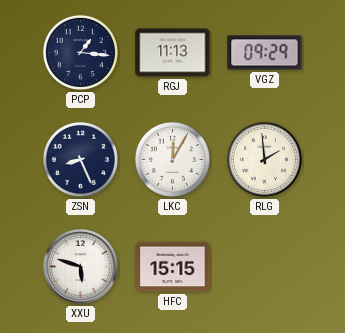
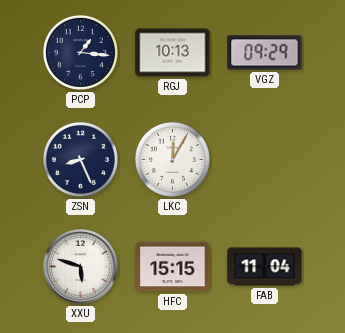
RGJ: 11:13 -> 10:13
RLG: 1:59 -> none
FAB: none -> 11:04
